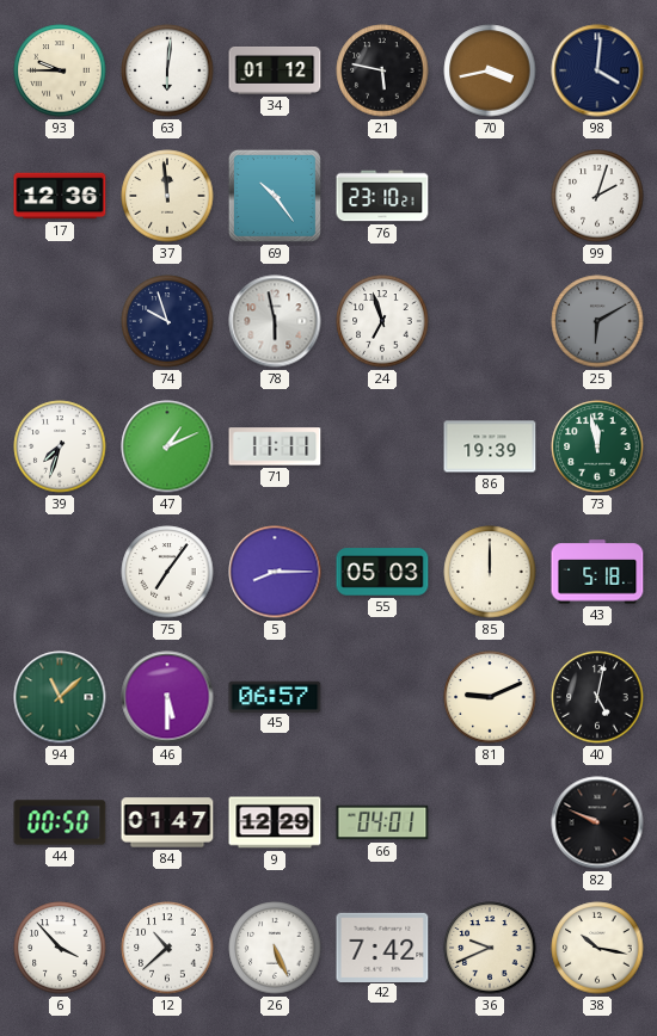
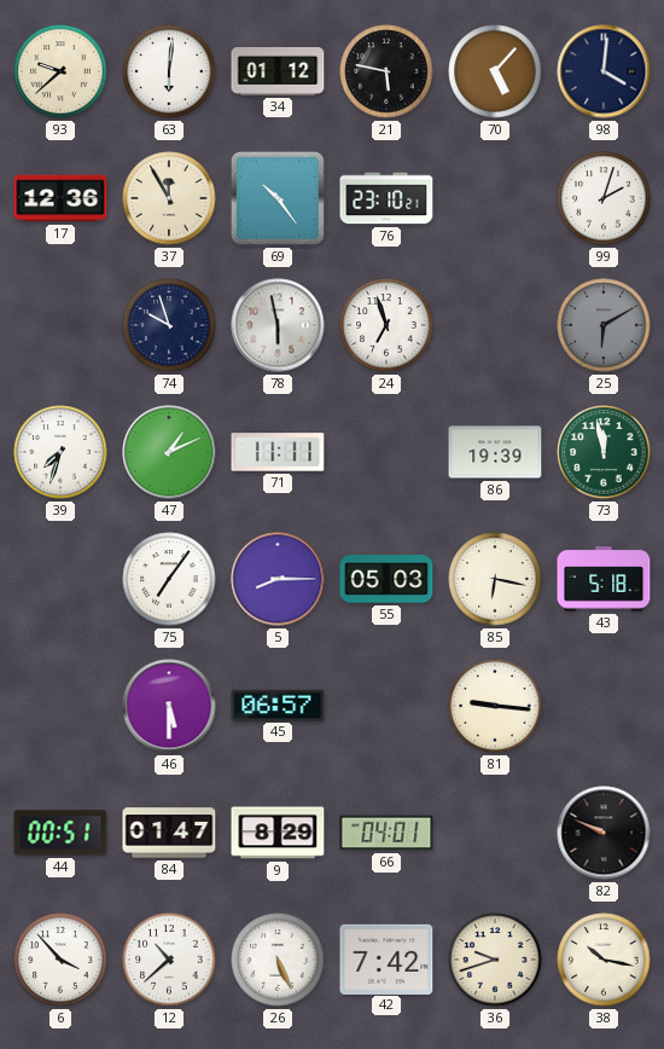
93: 9:45 -> 9:38
70: 3:43 -> 5:07
37: 11:59 -> 11:55
85: 12:00 -> 6:17
94: 11:08 -> none
81: 9:11 -> 9:16
40: 5:02 -> none
44: 00:50 -> 00:51
9: 12:29 -> 8:29
36: 9:41 -> 9:42
